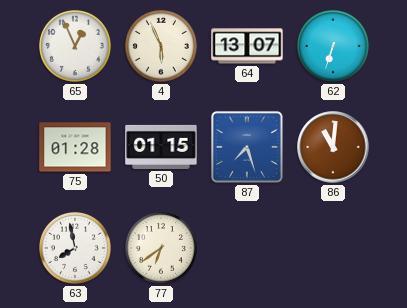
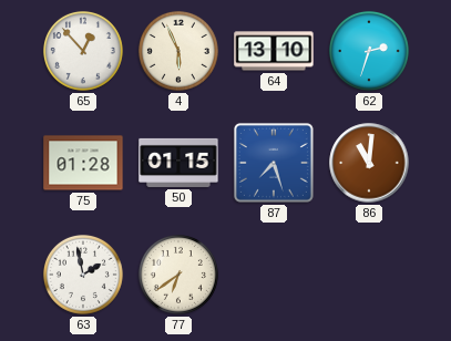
65: 12:56 -> 12:53
64: 13:07 -> 13:10
62: 6:33 -> 2:33
63: 7:58 -> 1:58
